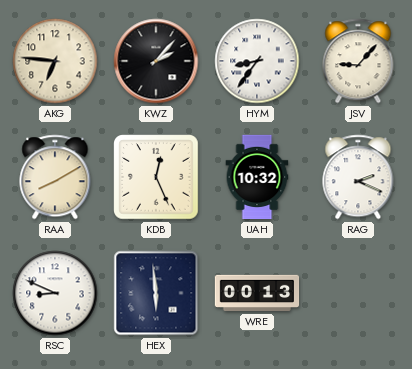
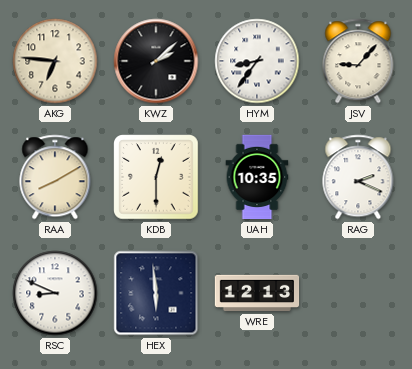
KWZ: 2:07 -> 2:08
KDB: 12:26 -> 12:30
UAH: 10:32 -> 10:35
WRE: 00:13 -> 12:13
